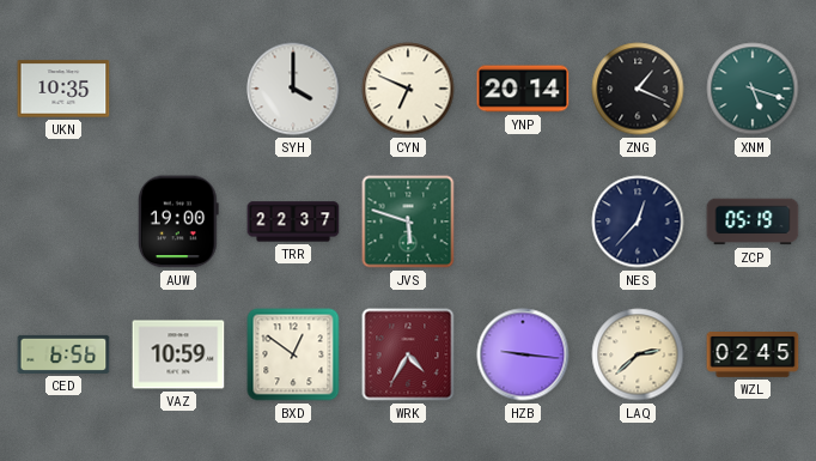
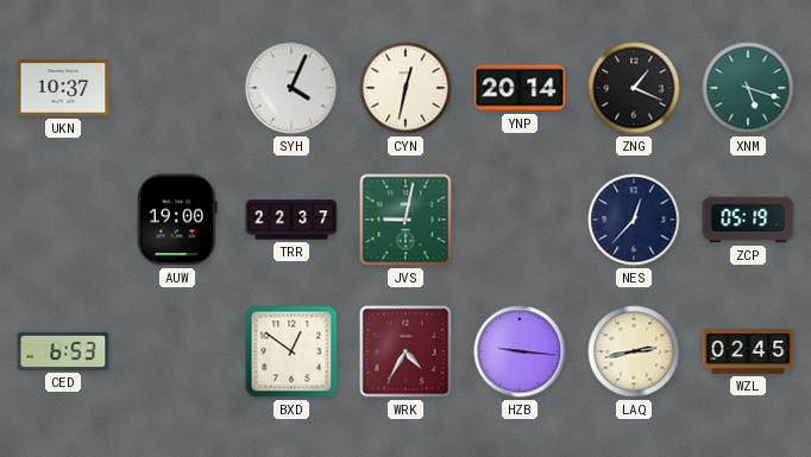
UKN: 10:35 -> 10:37
SYH: 4:00 -> 4:04
CYN: 6:49 -> 12:32
JVS: 5:48 -> 9:02
CED: 6:56 -> 6:53
VAZ: 10:59 -> none
LAQ: 2:38 -> 2:43
